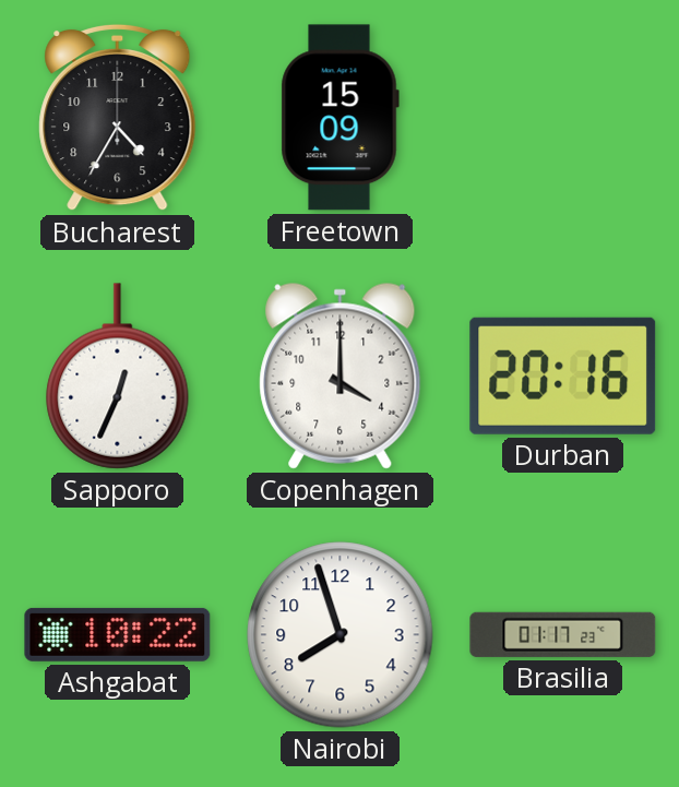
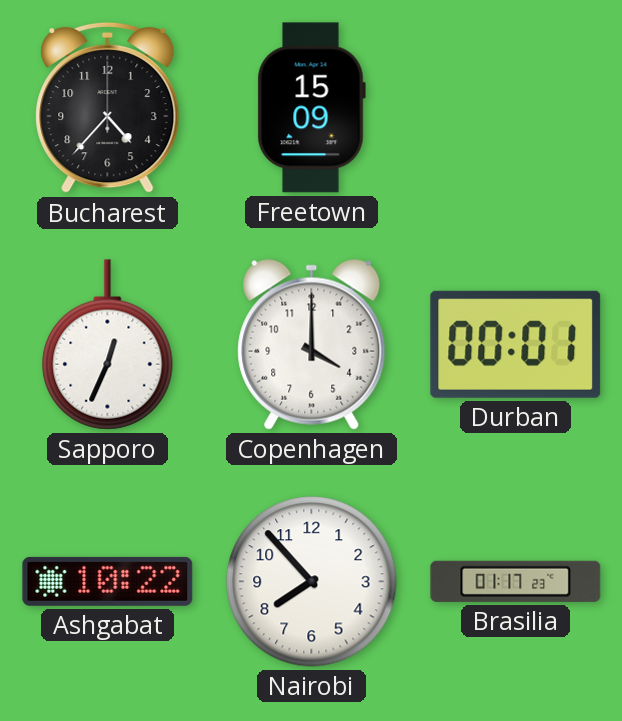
Bucharest: 4:35 -> 4:37
Durban: 20:16 -> 00:01
Nairobi: 7:57 -> 7:53
